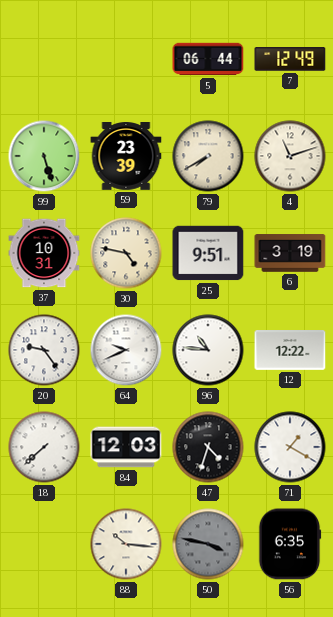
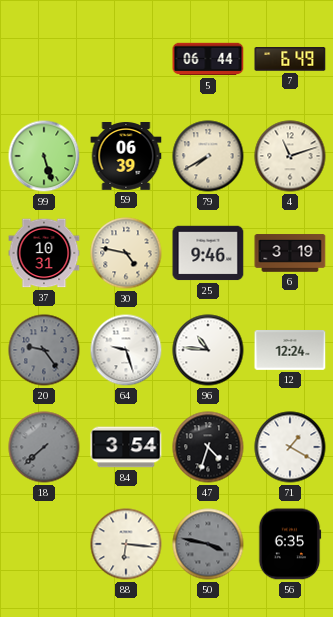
7: 12:49 -> 6:49
59: 23:39 -> 06:39
25: 9:51 -> 9:46
20 dial: white -> grey
64: 9:41 -> 9:27
12: 12:22 -> 12:24
18 dial: white -> grey
84: 12:03 -> 3:54
88: 10:16 -> 6:16
